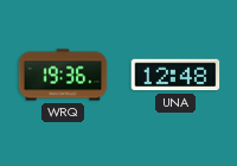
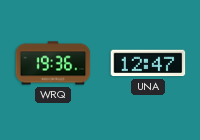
UNA: 12:48 -> 12:47
